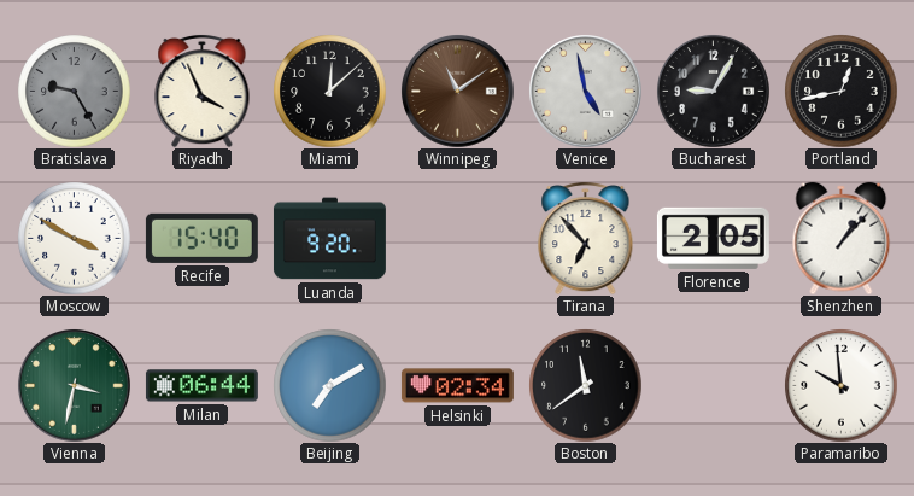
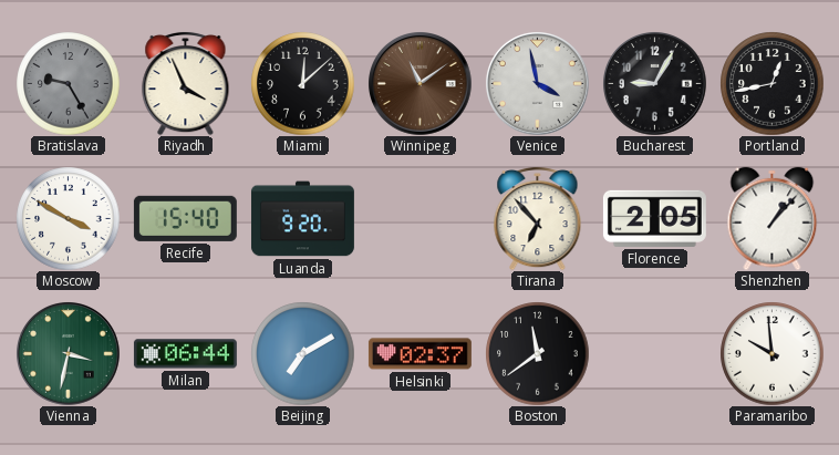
Venice: 4:58 -> 3:58
Helsinki: 02:34 -> 02:37
